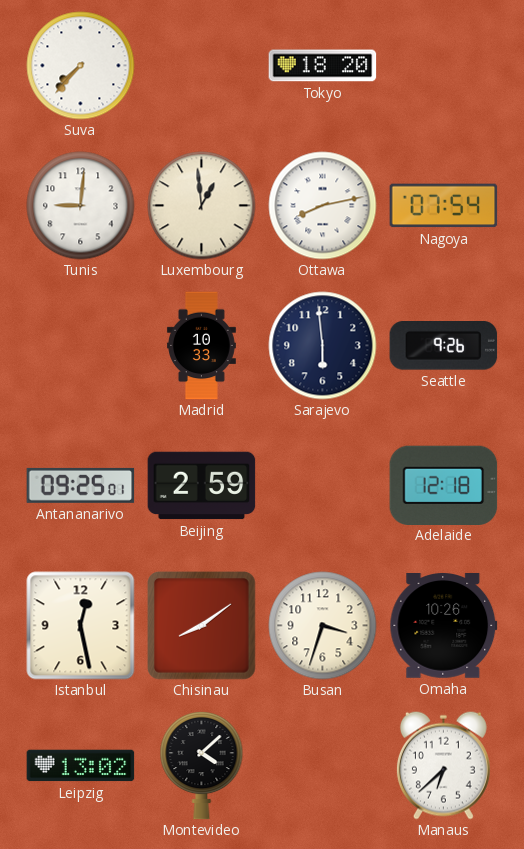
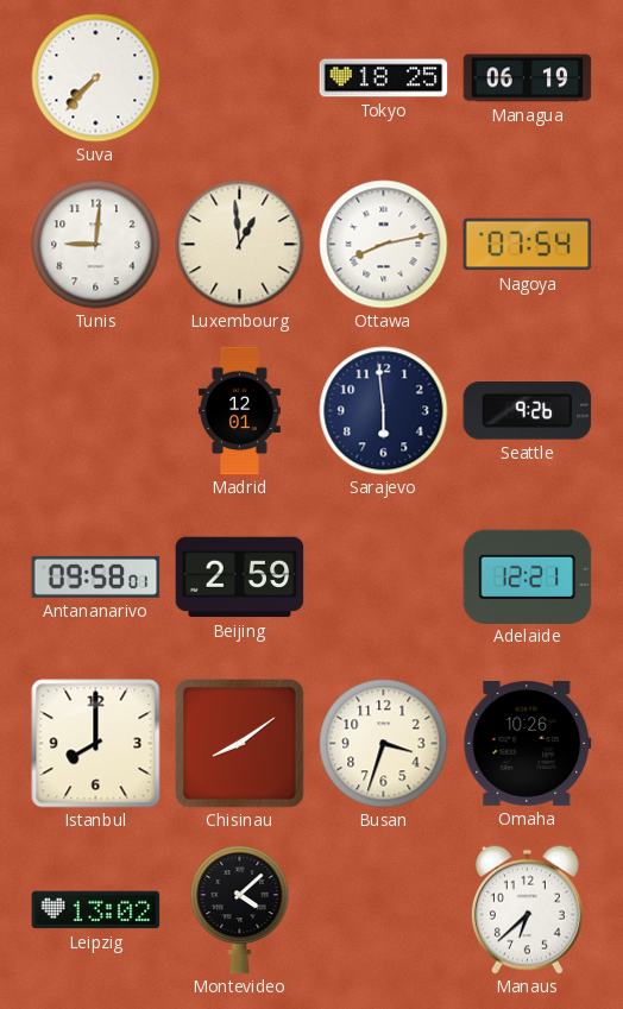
Tokyo: 18:20 -> 18:25
Managua: none -> 06:19
Madrid: 10:33 -> 12:01
Antananarivo: 09:25 -> 09:58
Adelaide: 12:18 -> 12:21
Istanbul: 12:28 -> 8:00
